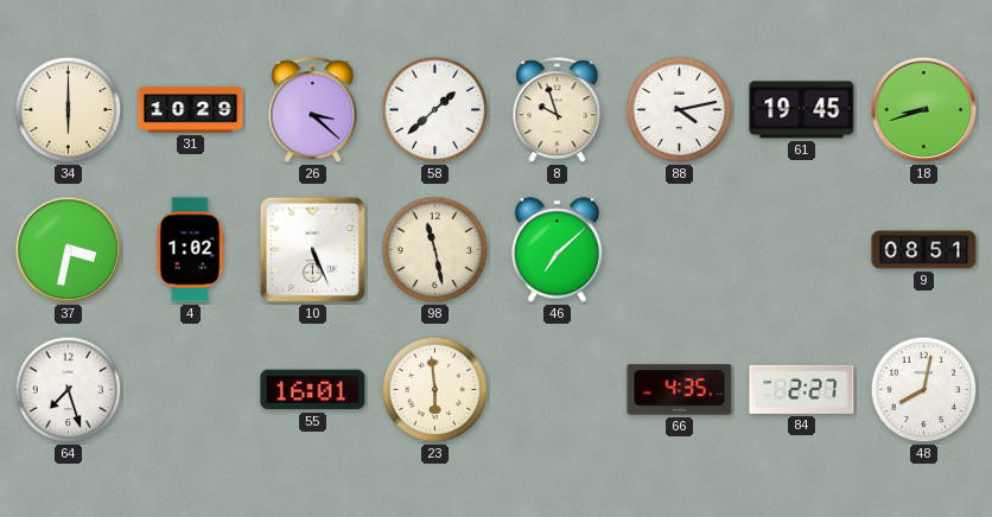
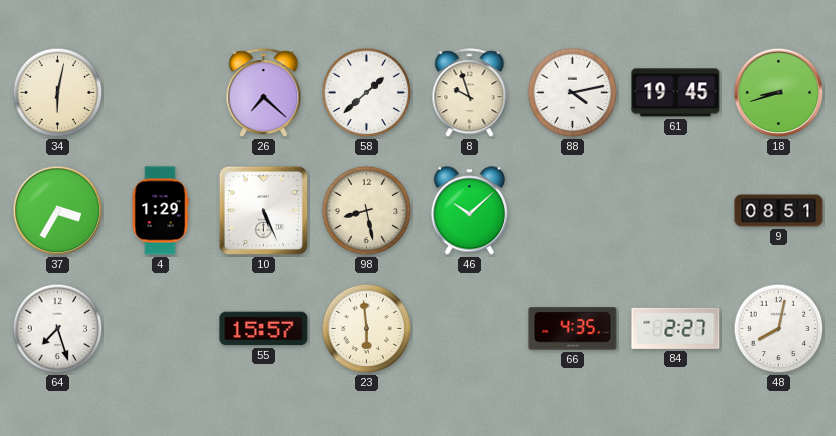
34: 6:00 -> 6:02
31: 10:29 -> none
26: 3:22 -> 7:22
37: 3:32 -> 3:35
4: 1:02 -> 1:29
98: 11:28 -> 8:28
46: 7:08 -> 10:08
55: 16:01 -> 15:57
